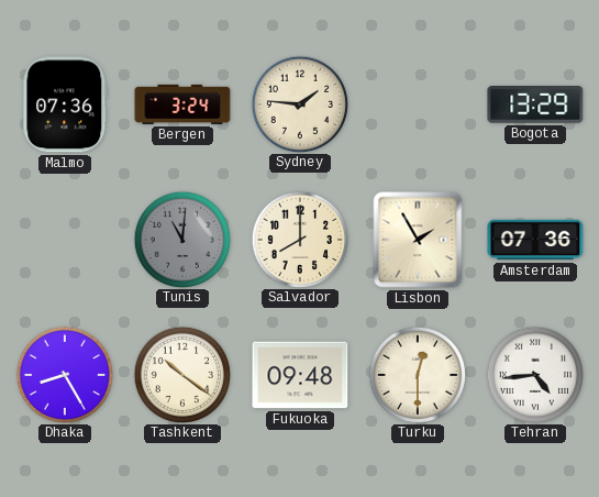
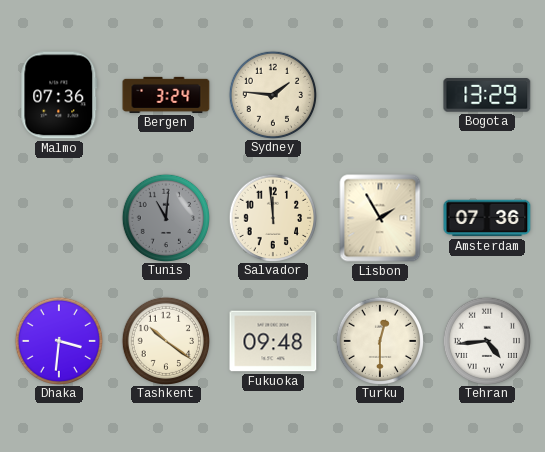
Salvador: 8:00 -> 11:59
Dhaka: 8:25 -> 3:31
